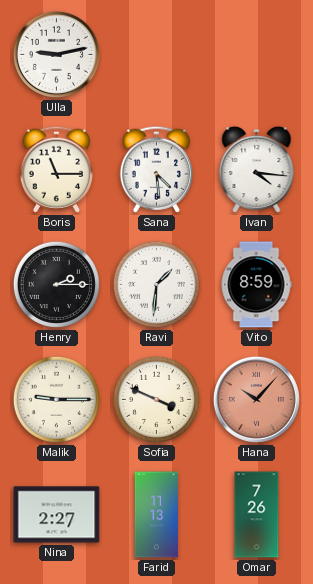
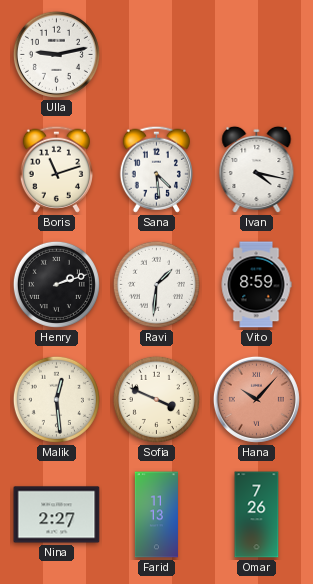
Boris: 11:15 -> 11:12
Ivan: 4:16 -> 4:17
Henry: 2:15 -> 2:12
Malik: 9:15 -> 12:29
